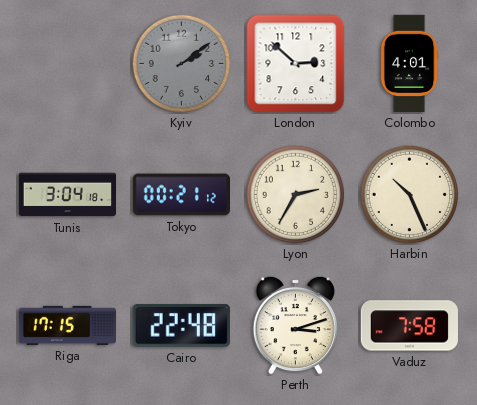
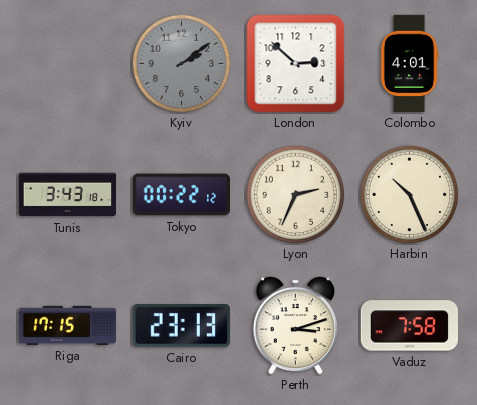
Tunis: 3:04 -> 3:43
Tokyo: 00:21 -> 00:22
Lyon: 2:35 -> 2:34
Cairo: 22:48 -> 23:13
